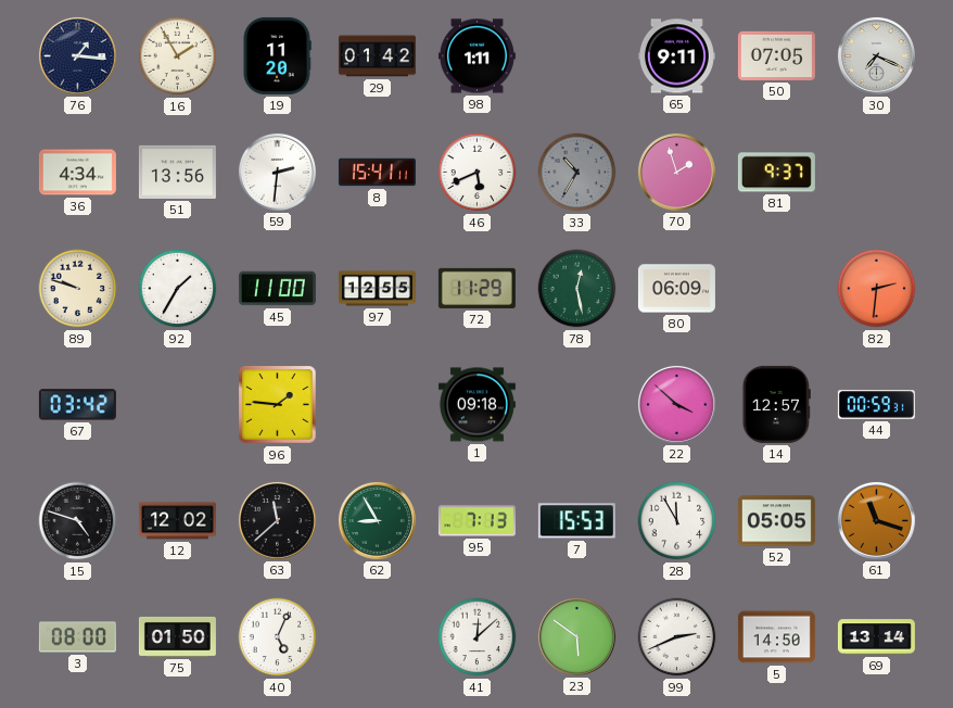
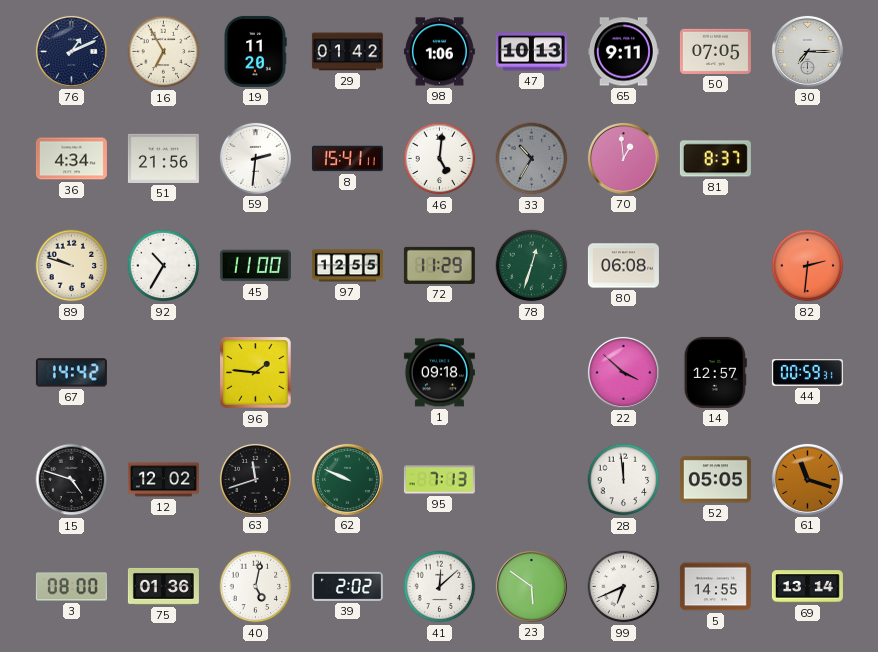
76: 1:16 -> 1:11
16: 1:55 -> 6:55
98: 1:11 -> 1:06
47: none -> 10:13
30: 7:19 -> 7:15
51: 13:56 -> 21:56
46: 5:41 -> 5:01
70: 1:57 -> 12:59
81: 9:37 -> 8:37
92: 1:35 -> 10:35
78: 12:28 -> 12:33
80: 06:09 -> 06:08
67: 03:42 -> 14:42
63: 11:38 -> 11:42
62: 8:55 -> 9:49
7: 15:53 -> none
28: 11:55 -> 11:59
75: 01:50 -> 01:36
40: 5:04 -> 5:02
39: none -> 2:02
99: 2:41 -> 6:41
5: 14:50 -> 14:55
